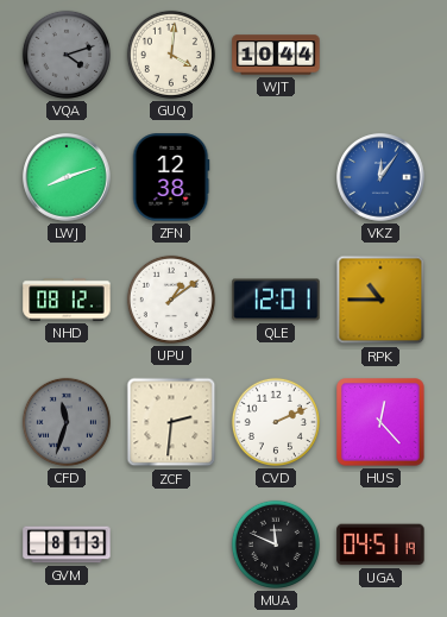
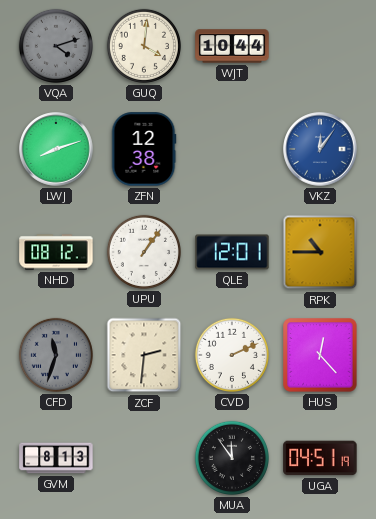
UPU: 1:09 -> 1:06
MUA: 11:49 -> 11:54
